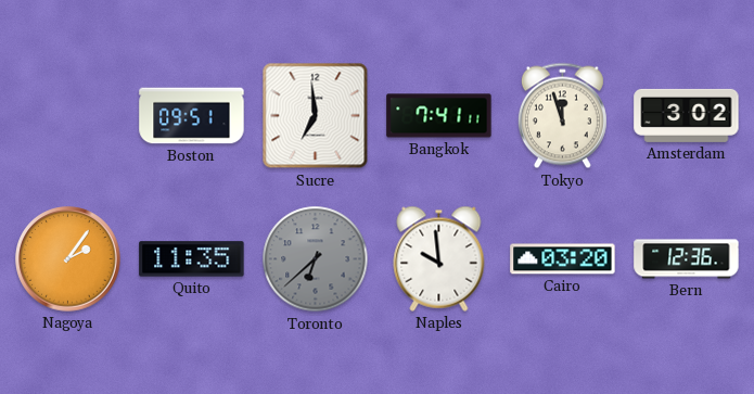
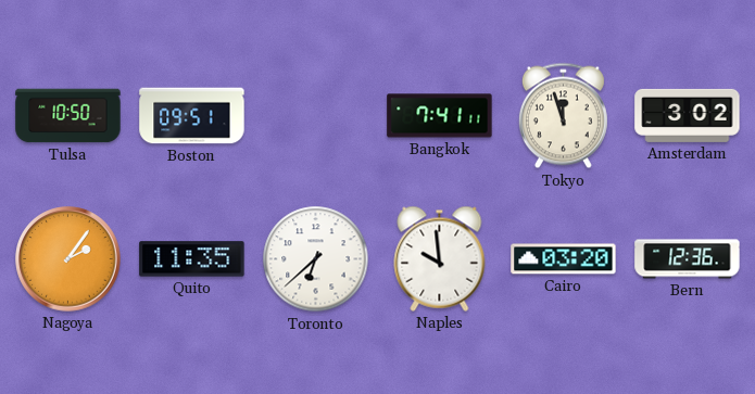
Tulsa: none -> 10:50
Sucre: 6:59 -> none
Toronto dial: grey -> white
